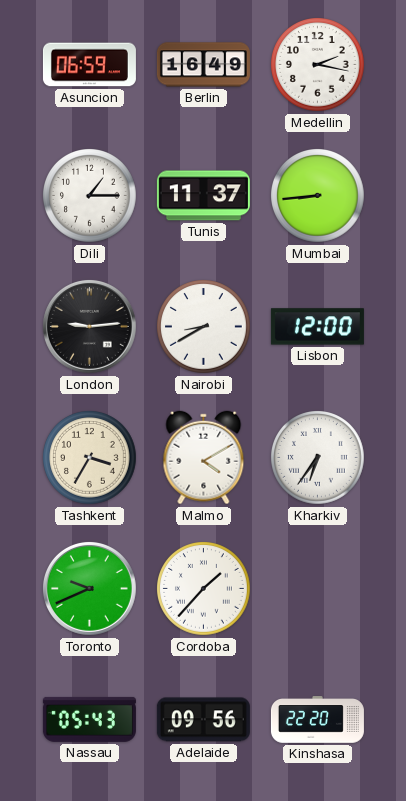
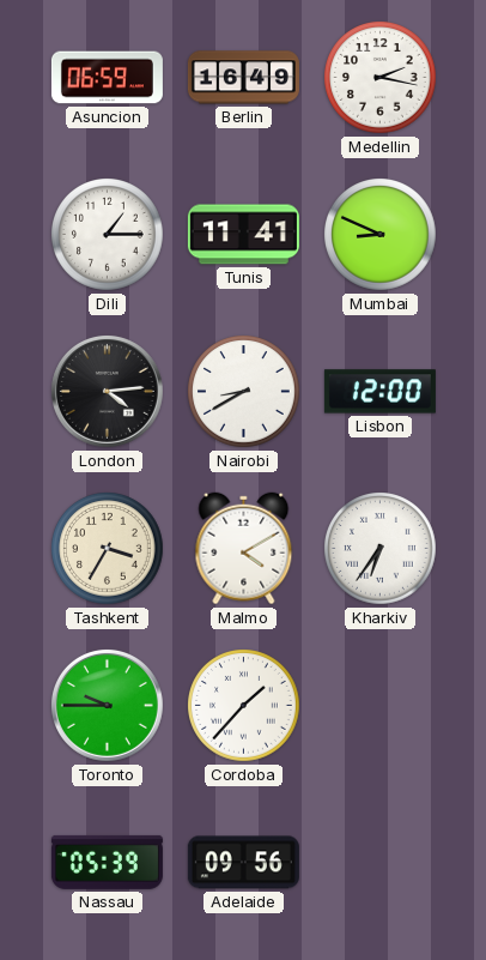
Tunis: 11:37 -> 11:41
Mumbai: 8:44 -> 8:49
London: 9:14 -> 4:14
Toronto: 9:41 -> 9:45
Nassau: 05:43 -> 05:39
Kinshasa: 22:20 -> none
